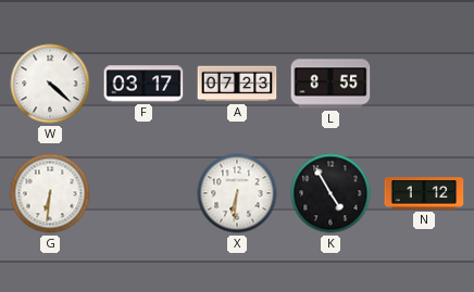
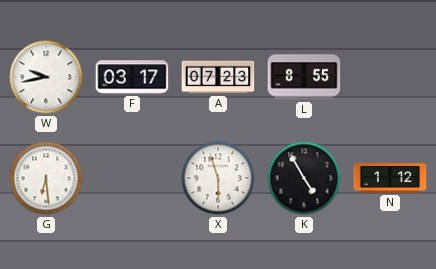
W: 4:22 -> 9:43
G: 6:31 -> 6:29
X: 6:31 -> 5:57
